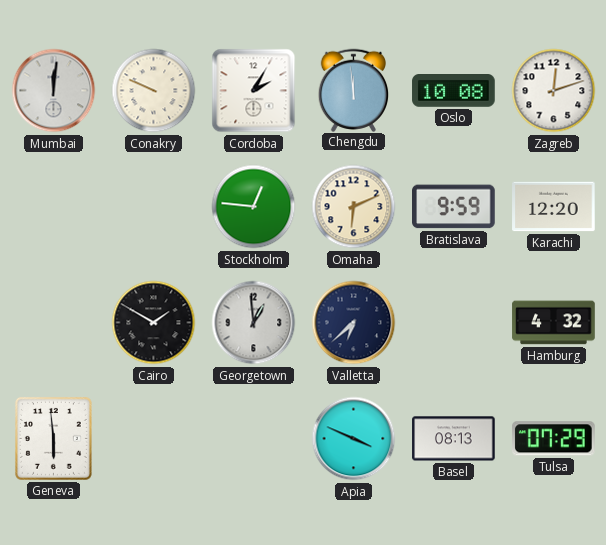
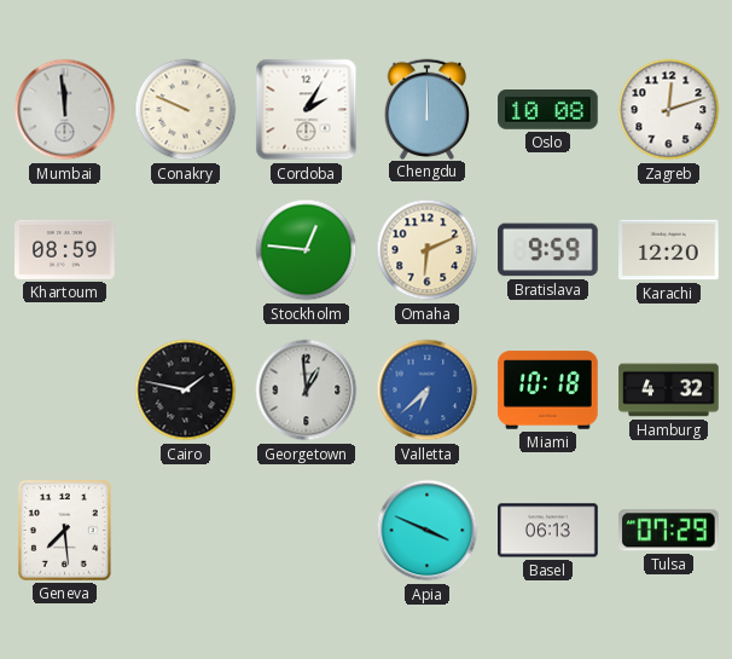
Mumbai: 12:01 -> 11:59
Chengdu: 11:59 -> 12:00
Khartoum: none -> 08:59
Cairo: 1:50 -> 1:47
Valletta dial: navy -> blue
Miami: none -> 10:18
Geneva: 5:59 -> 7:29
Basel: 08:13 -> 06:13
